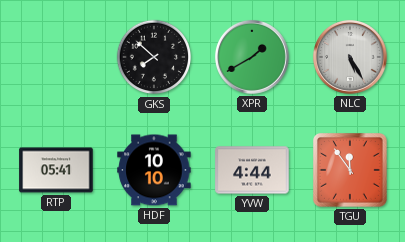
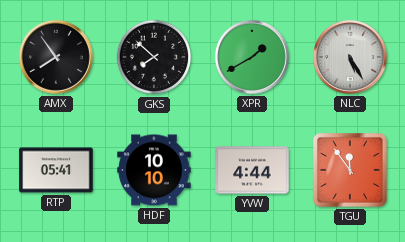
AMX: none -> 7:54
